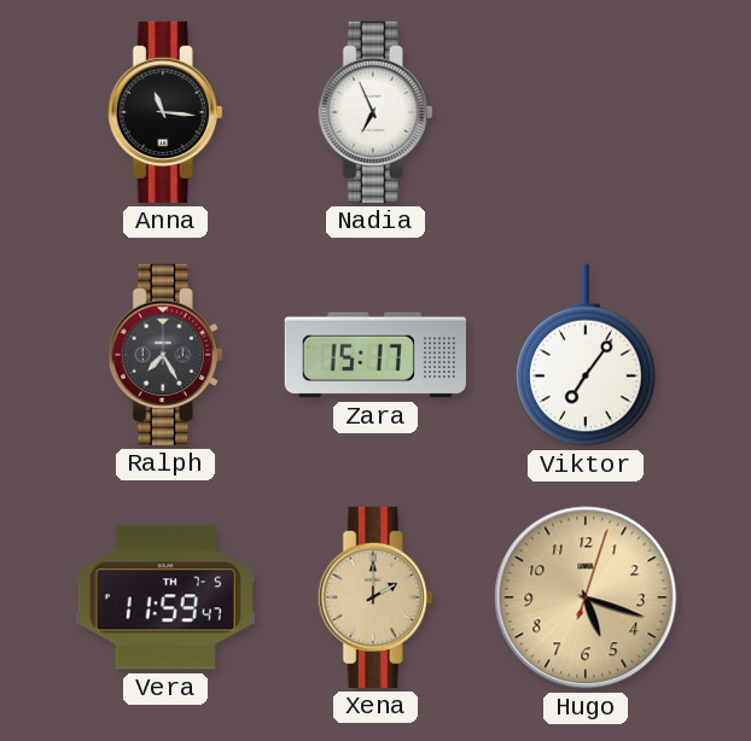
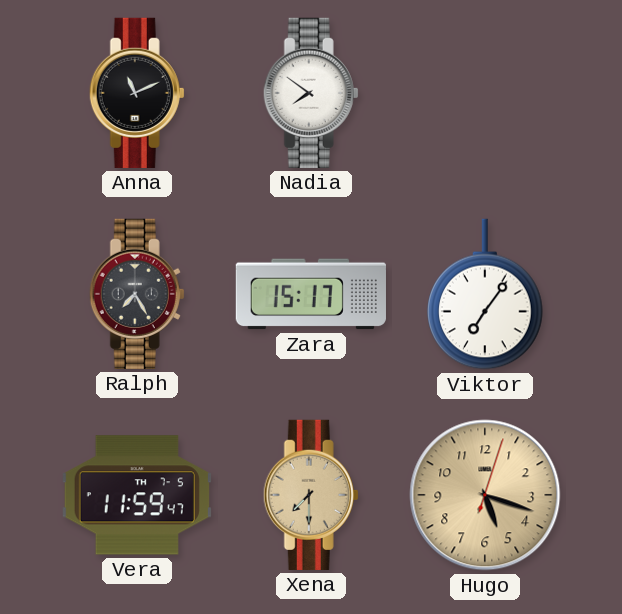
Anna: 11:16 -> 11:11
Nadia: 6:56 -> 7:51
Xena: 2:00 -> 7:30
